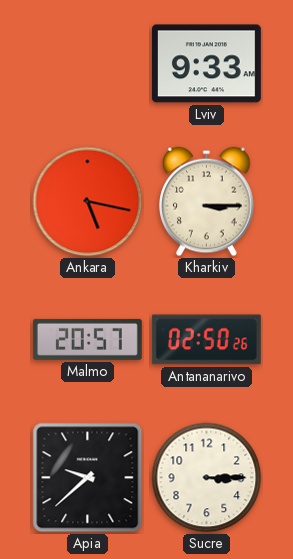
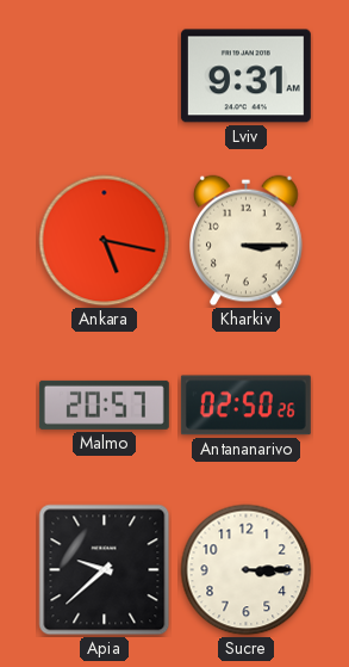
Lviv: 9:33 -> 9:31
